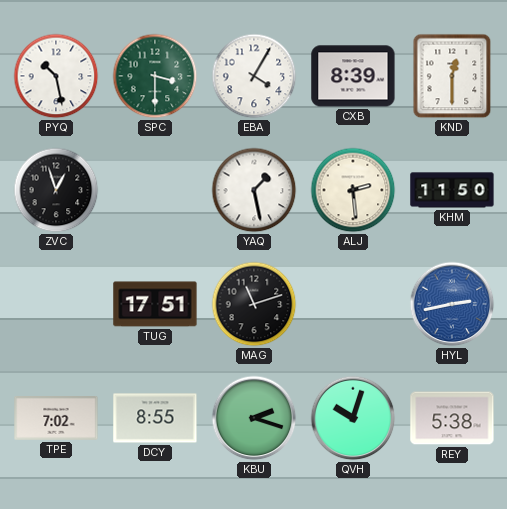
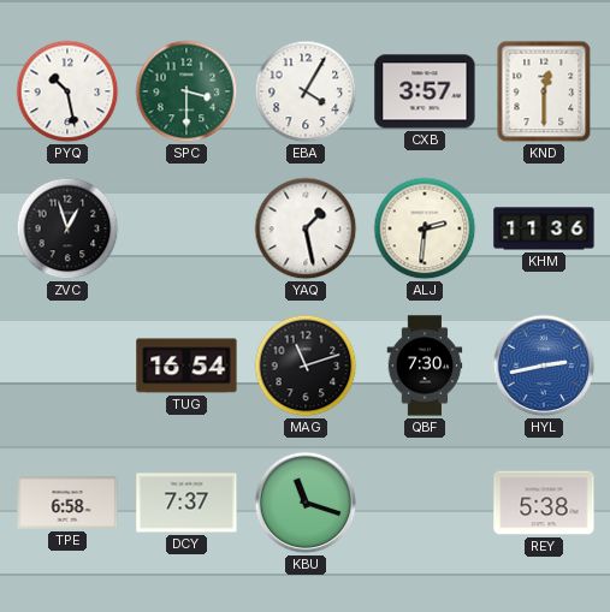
CXB: 8:39 -> 3:57
ALJ: 2:29 -> 2:31
KHM: 11:50 -> 11:36
TUG: 17:51 -> 16:54
QBF: none -> 7:30
TPE: 7:02 -> 6:58
DCY: 8:55 -> 7:37
KBU: 2:18 -> 11:18
QVH: 10:03 -> none
